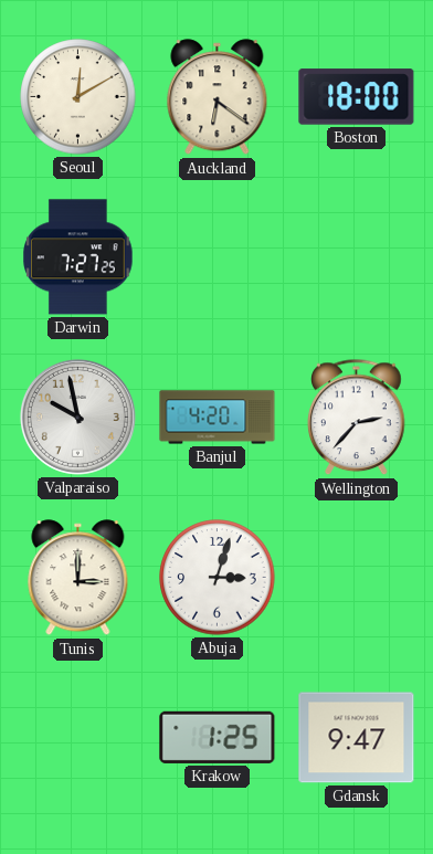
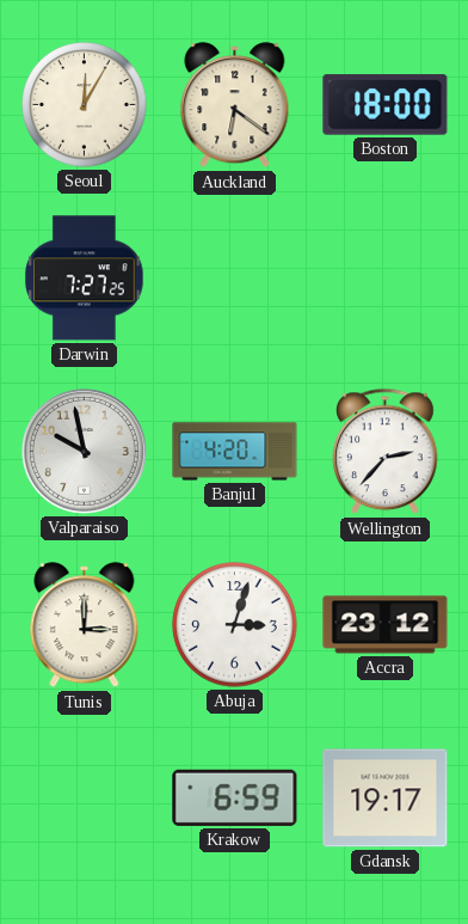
Seoul: 12:10 -> 12:05
Accra: none -> 23:12
Krakow: 1:25 -> 6:59
Gdansk: 9:47 -> 19:17
